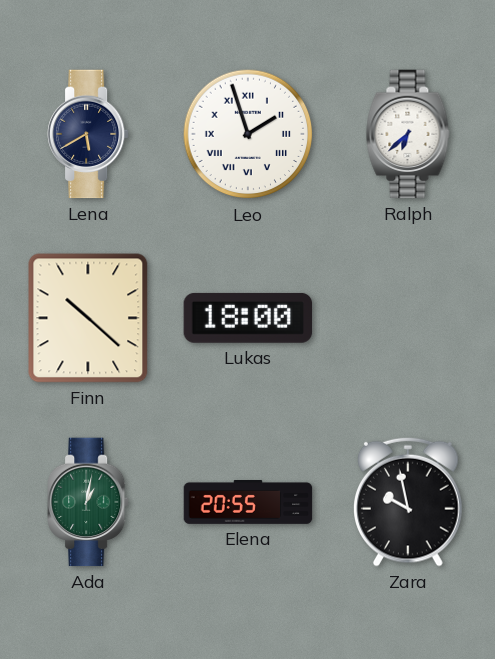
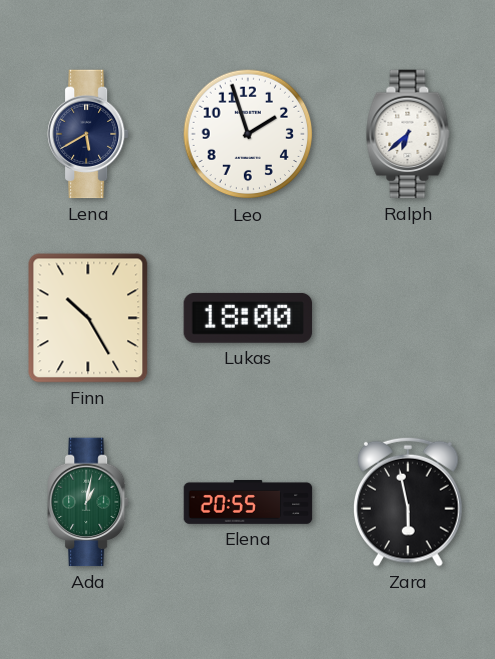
Leo numerals: Roman -> Arabic
Finn: 10:22 -> 10:25
Zara: 9:58 -> 5:58
